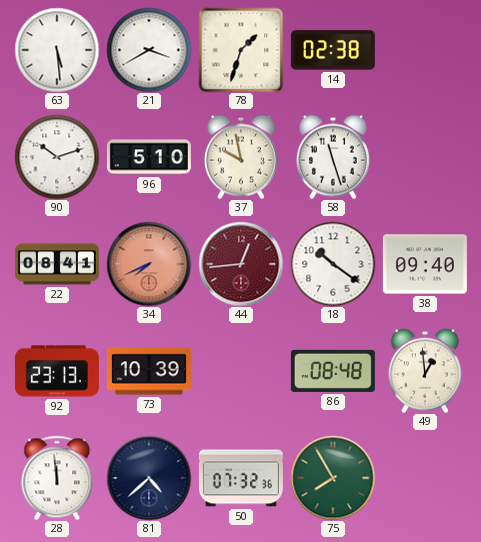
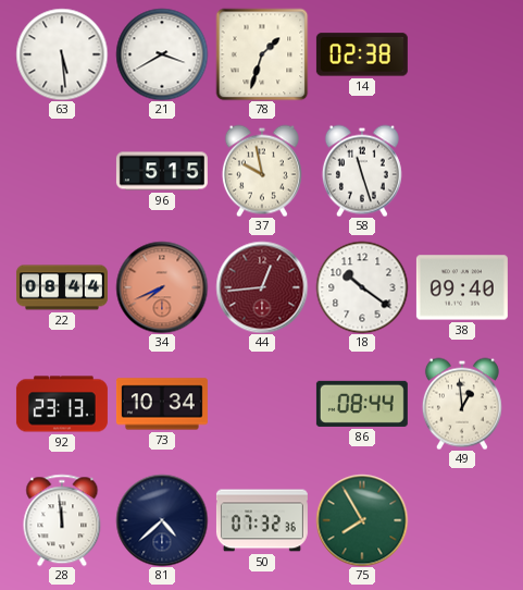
90: 10:12 -> none
96: 5:10 -> 5:15
22: 08:41 -> 08:44
73: 10:39 -> 10:34
86: 08:48 -> 08:44
